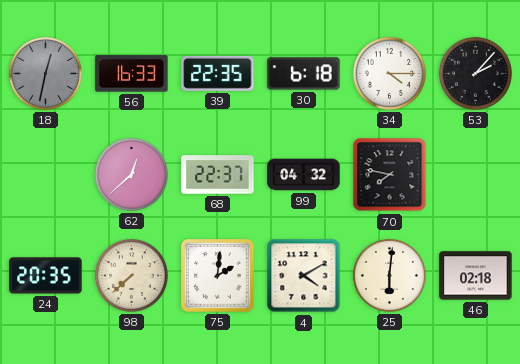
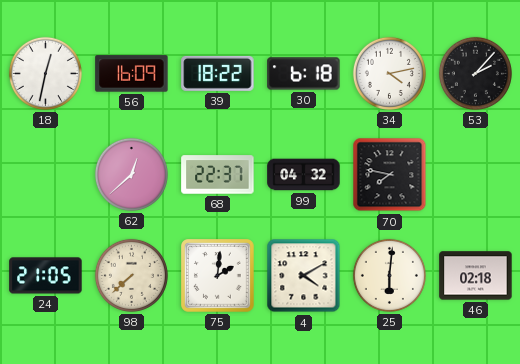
18 dial: grey -> white
56: 16:33 -> 16:09
39: 22:35 -> 18:22
34: 4:15 -> 4:13
24: 20:35 -> 21:05
